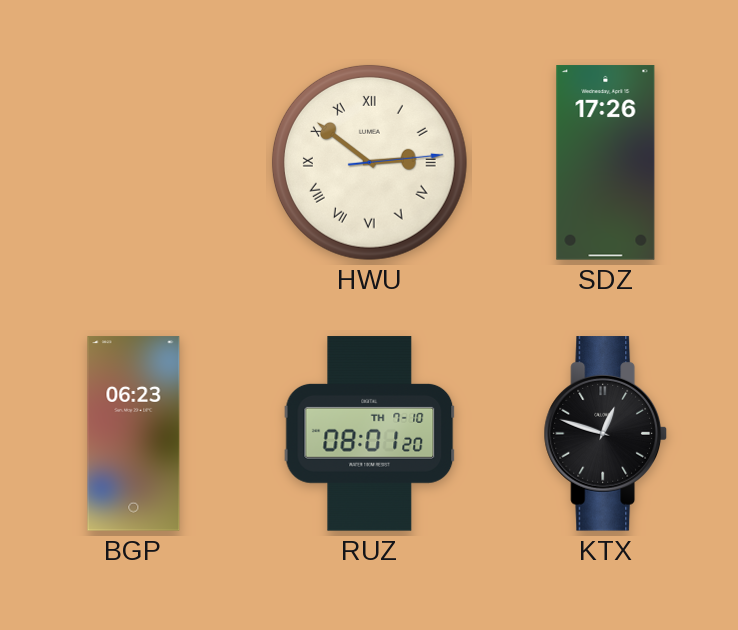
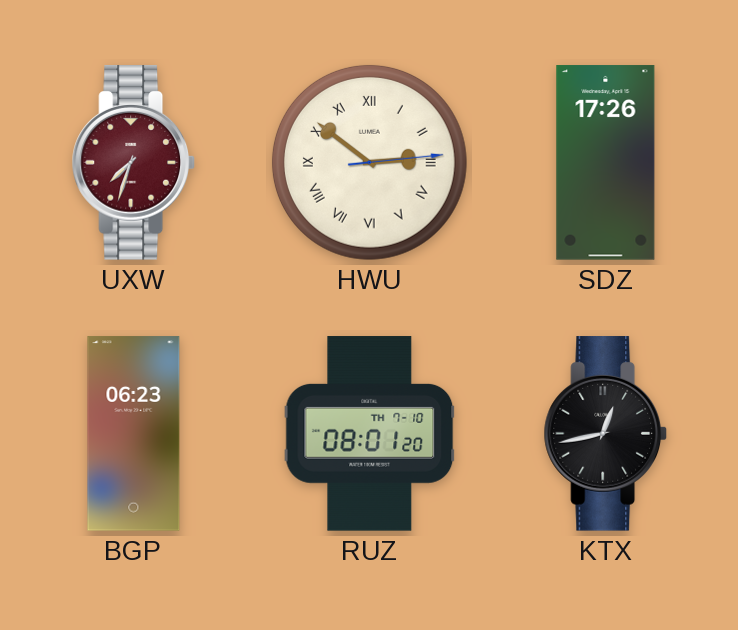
UXW: none -> 7:33
KTX: 12:48 -> 12:43
